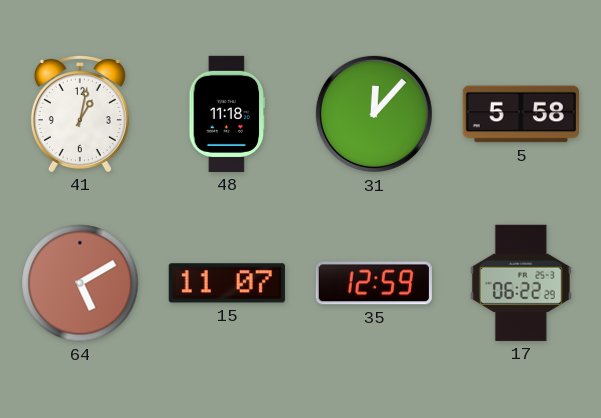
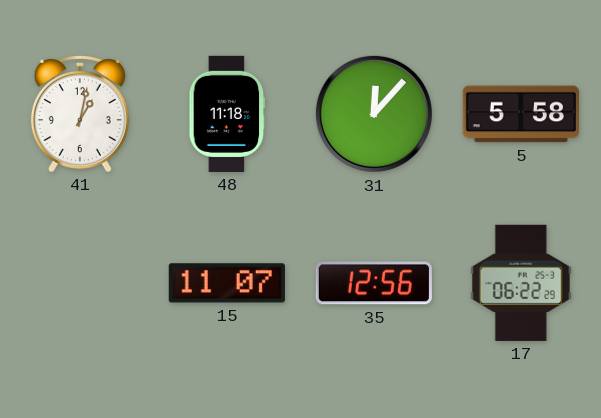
64: 5:10 -> none
35: 12:59 -> 12:56
